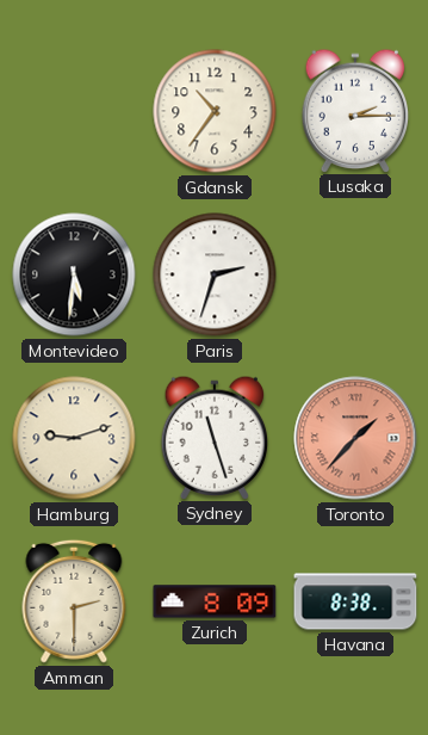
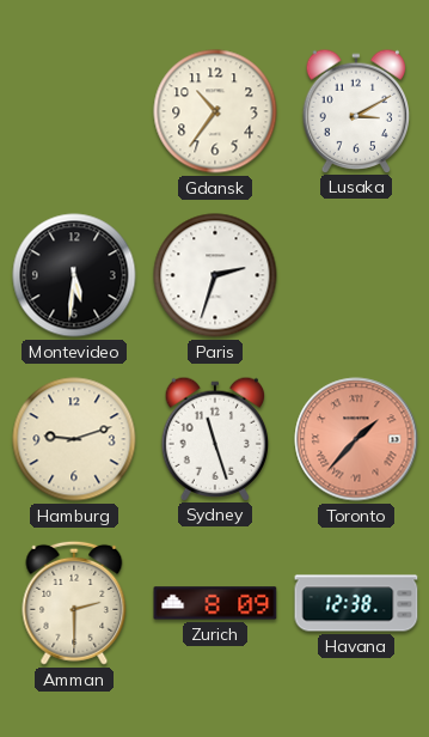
Lusaka: 2:15 -> 3:10
Havana: 8:38 -> 12:38
